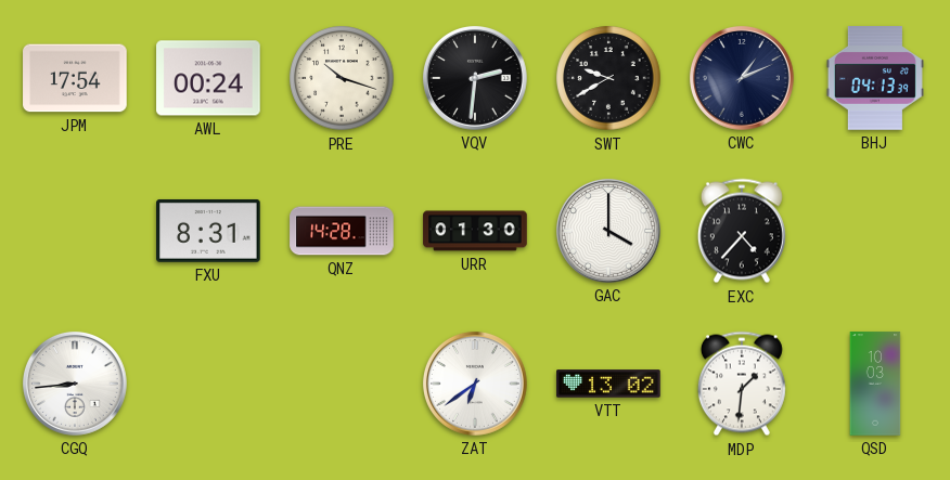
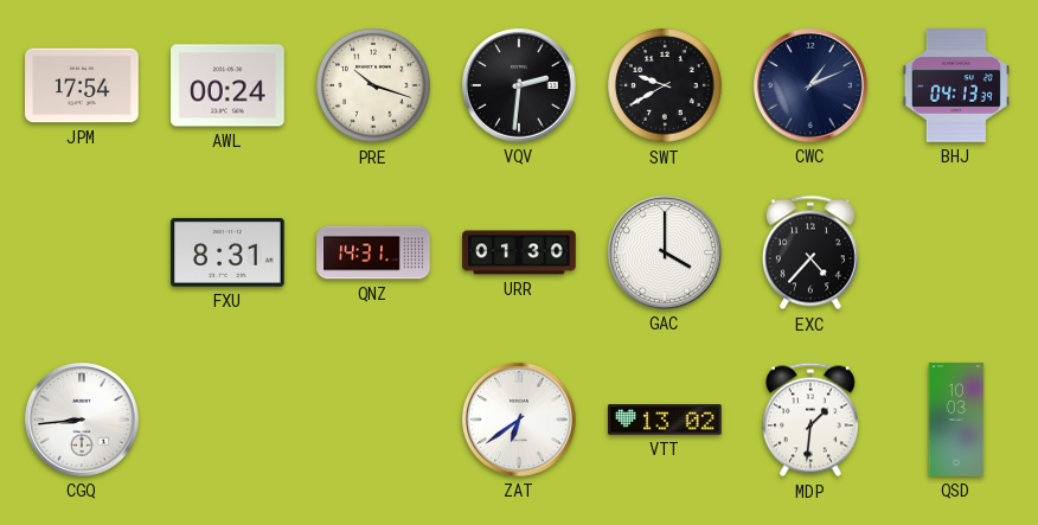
QNZ: 14:28 -> 14:31
